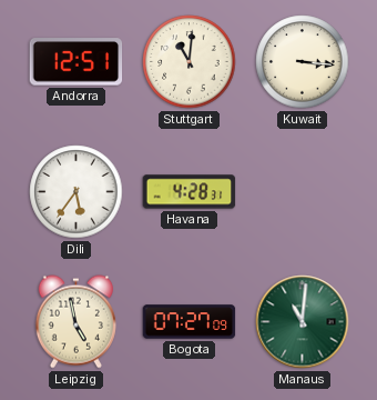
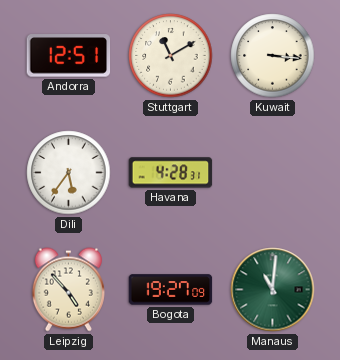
Stuttgart: 11:01 -> 11:10
Leipzig: 4:58 -> 4:53
Bogota: 07:27 -> 19:27
